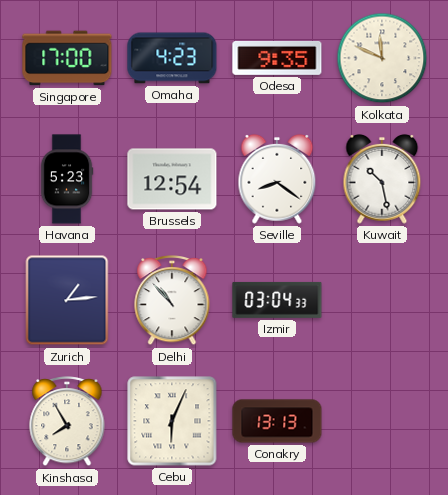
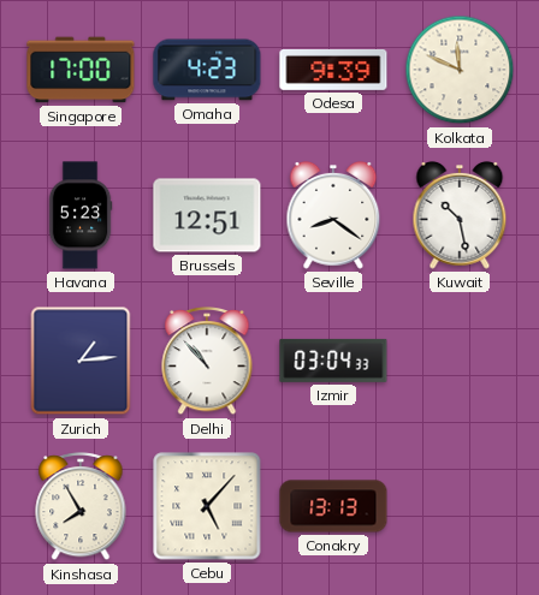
Odesa: 9:35 -> 9:39
Brussels: 12:54 -> 12:51
Cebu: 6:04 -> 5:07
